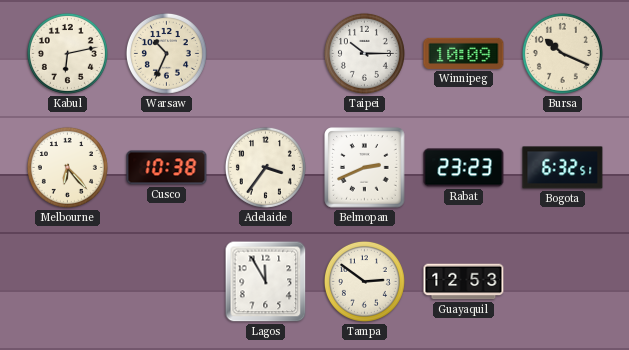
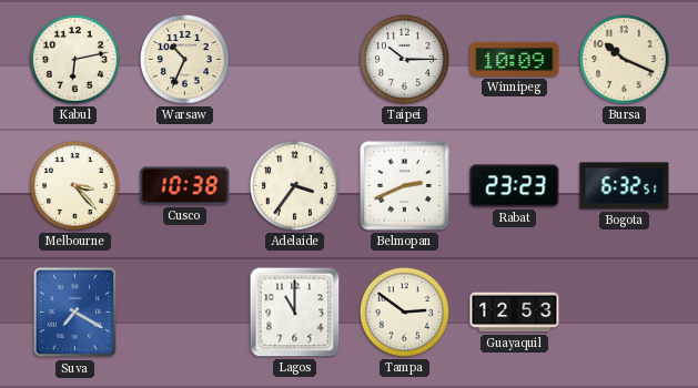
Melbourne: 6:23 -> 3:23
Suva: none -> 7:20
Lagos: 11:55 -> 11:00
